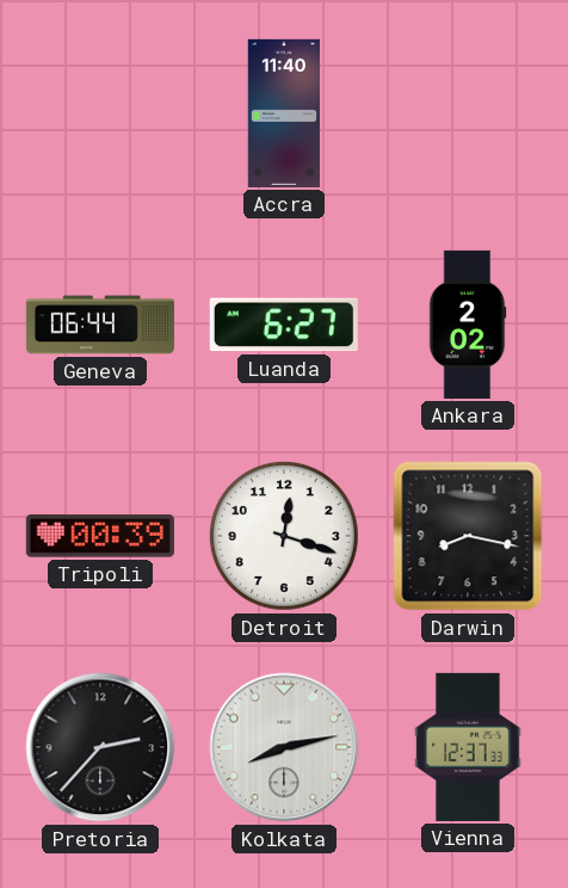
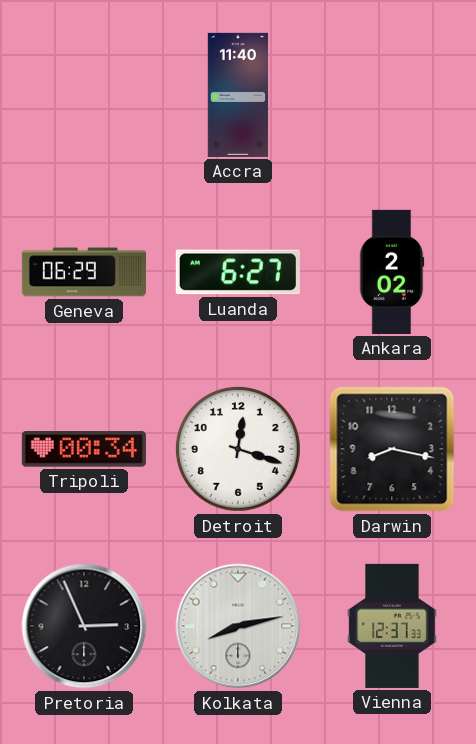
Geneva: 06:44 -> 06:29
Tripoli: 00:39 -> 00:34
Pretoria: 2:37 -> 2:56
